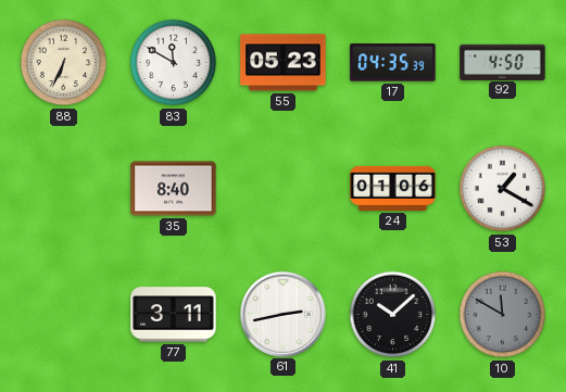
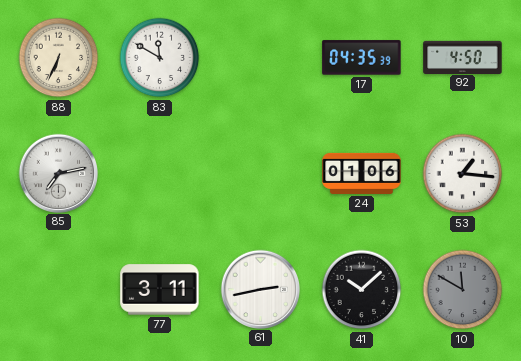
55: 05:23 -> none
85: none -> 7:13
35: 8:40 -> none
53: 1:20 -> 1:16
